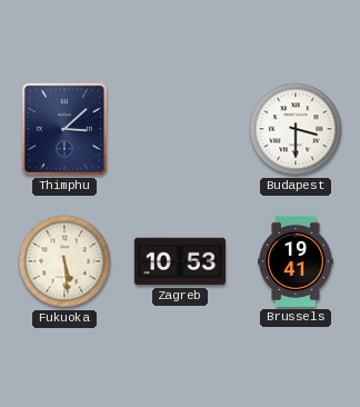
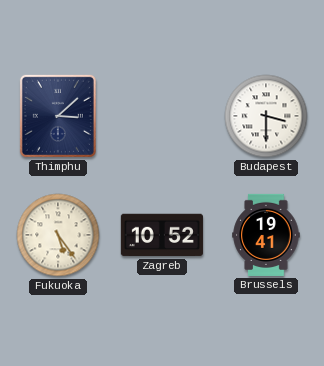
Fukuoka: 5:29 -> 5:24
Zagreb: 10:53 -> 10:52
